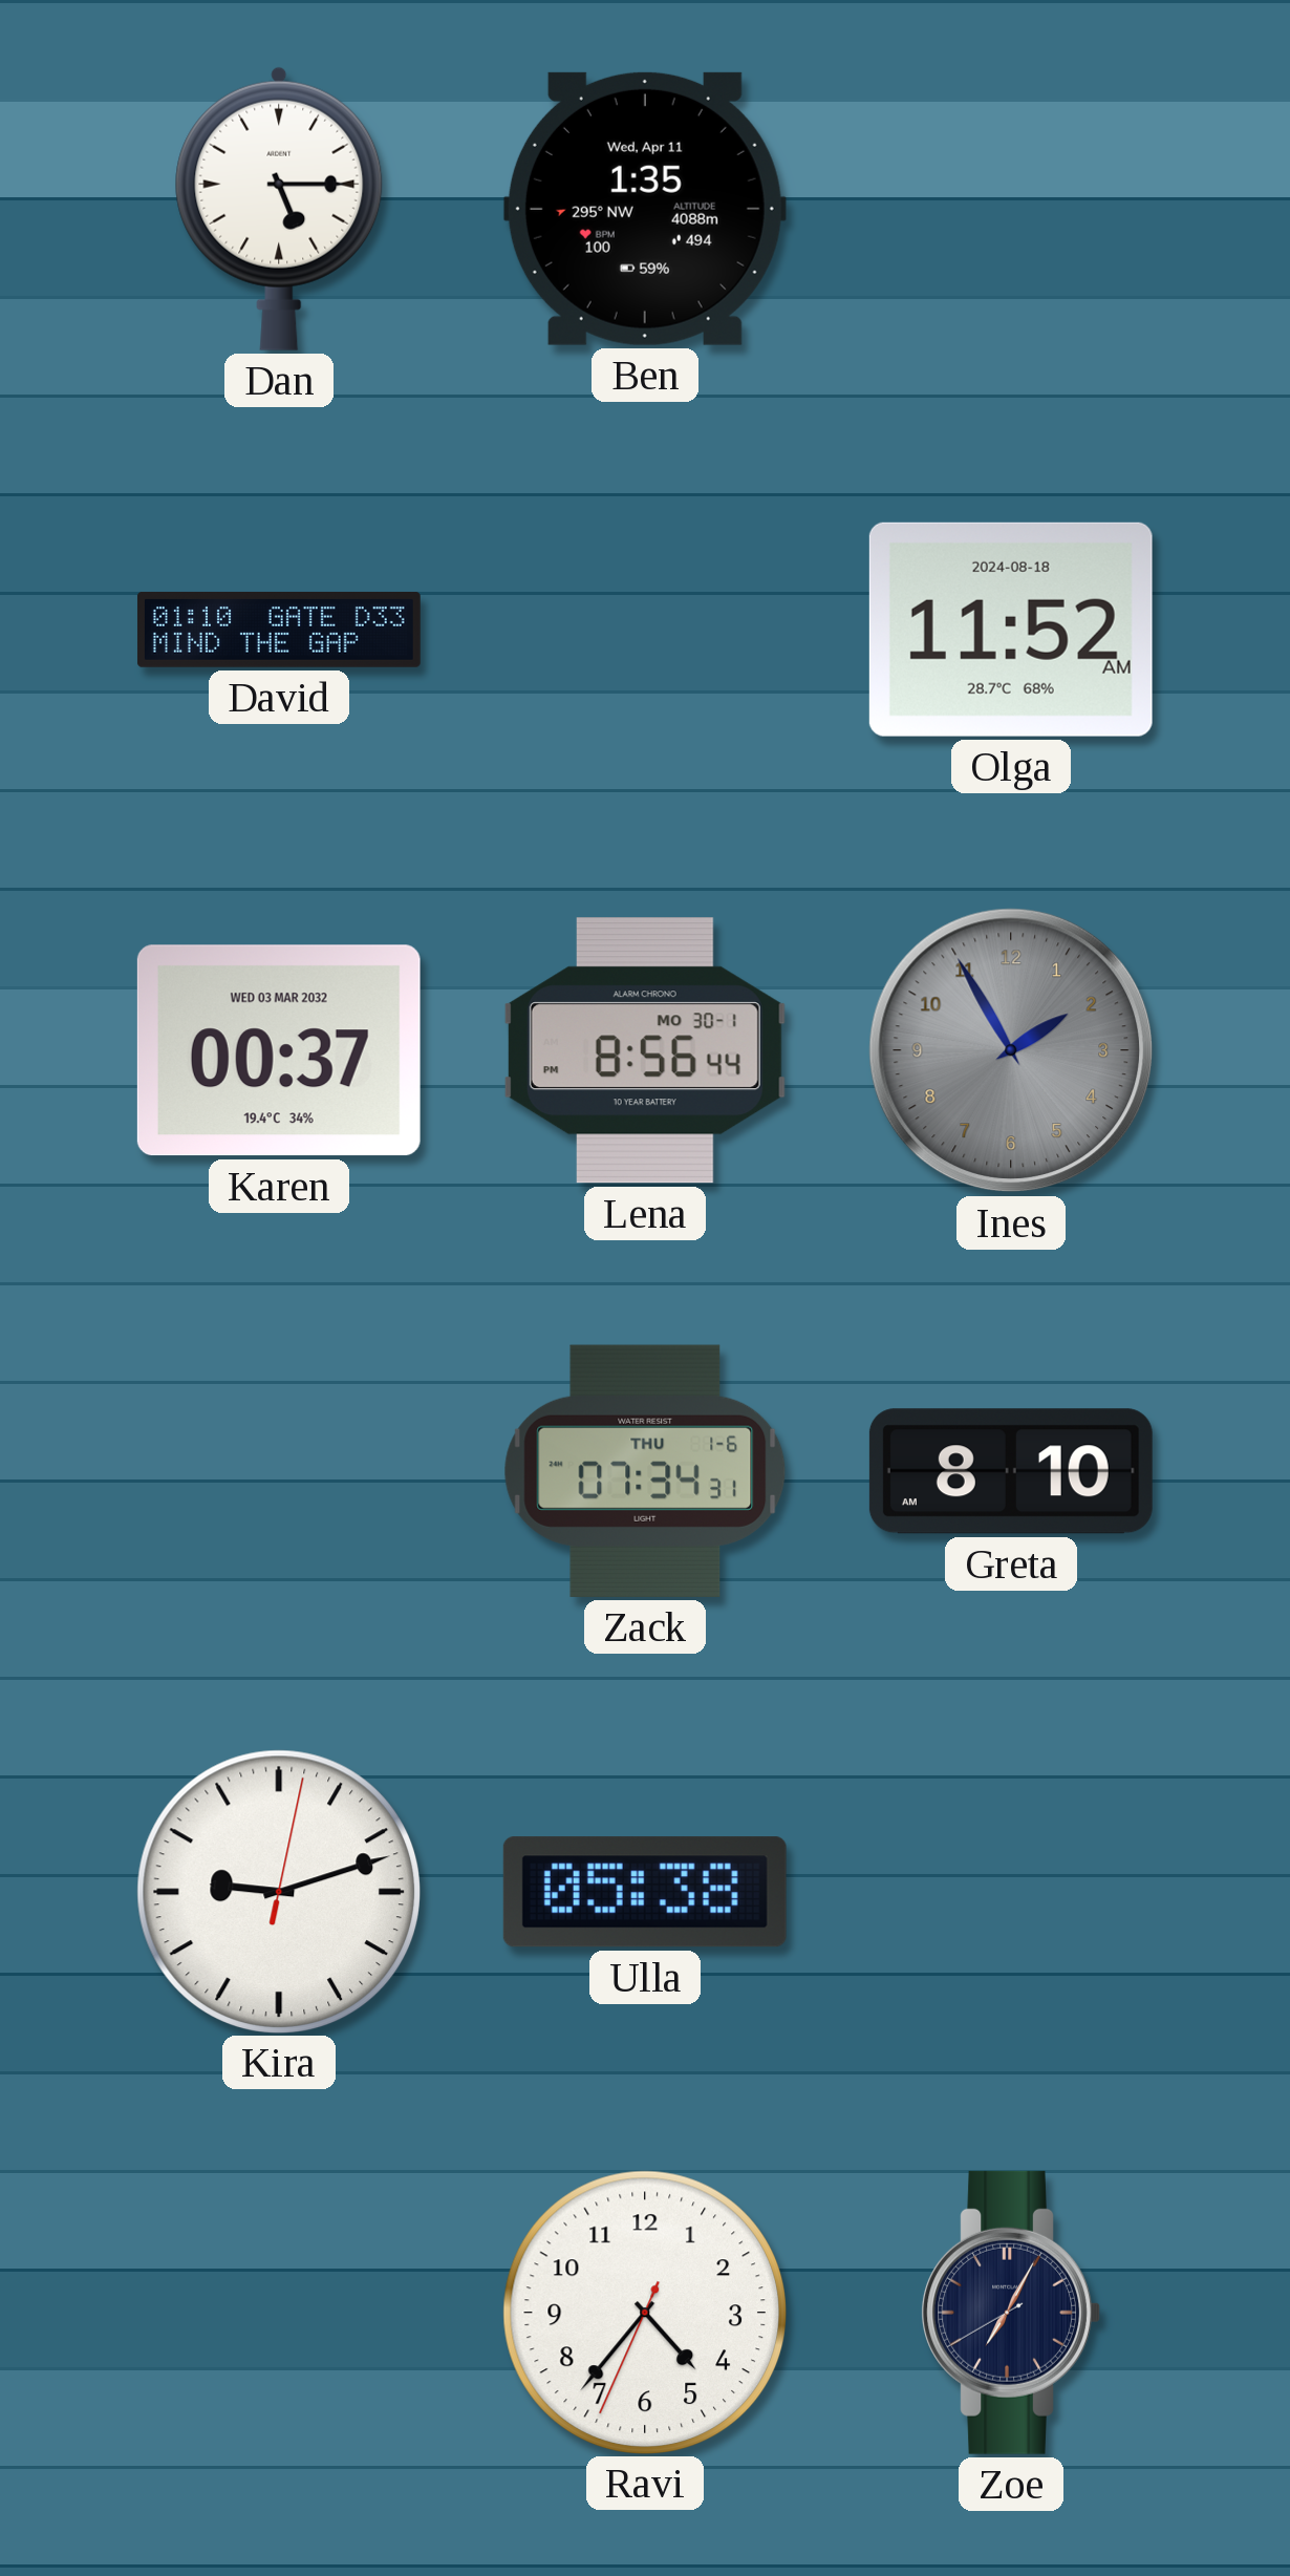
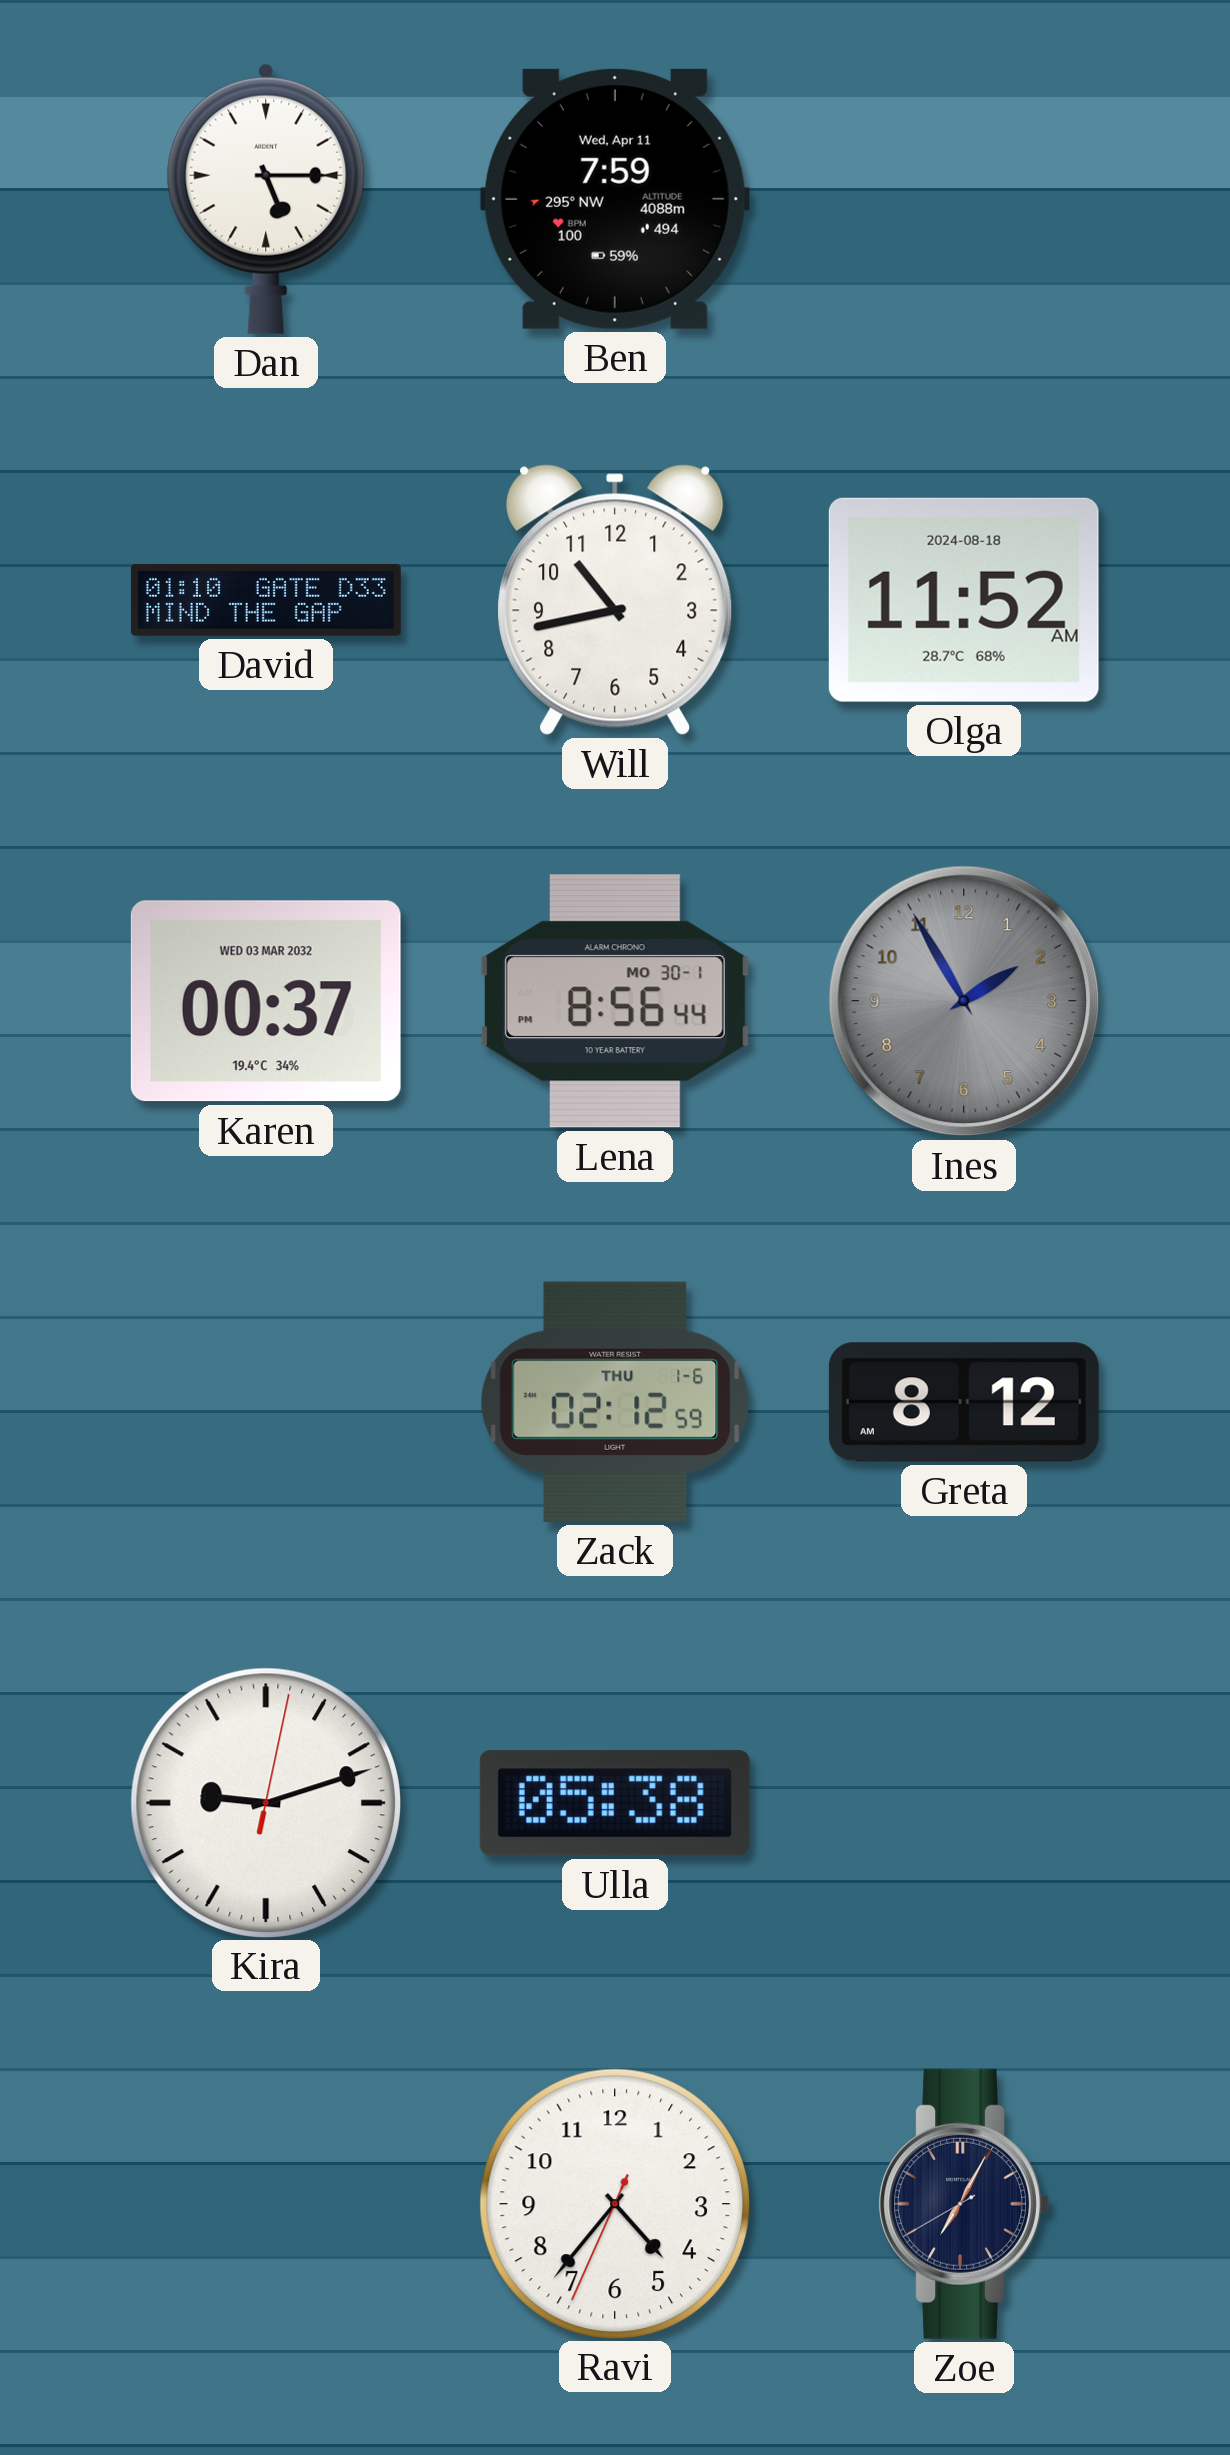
Ben: 1:35 -> 7:59
Will: none -> 10:43
Zack: 07:34 -> 02:12
Greta: 8:10 -> 8:12
